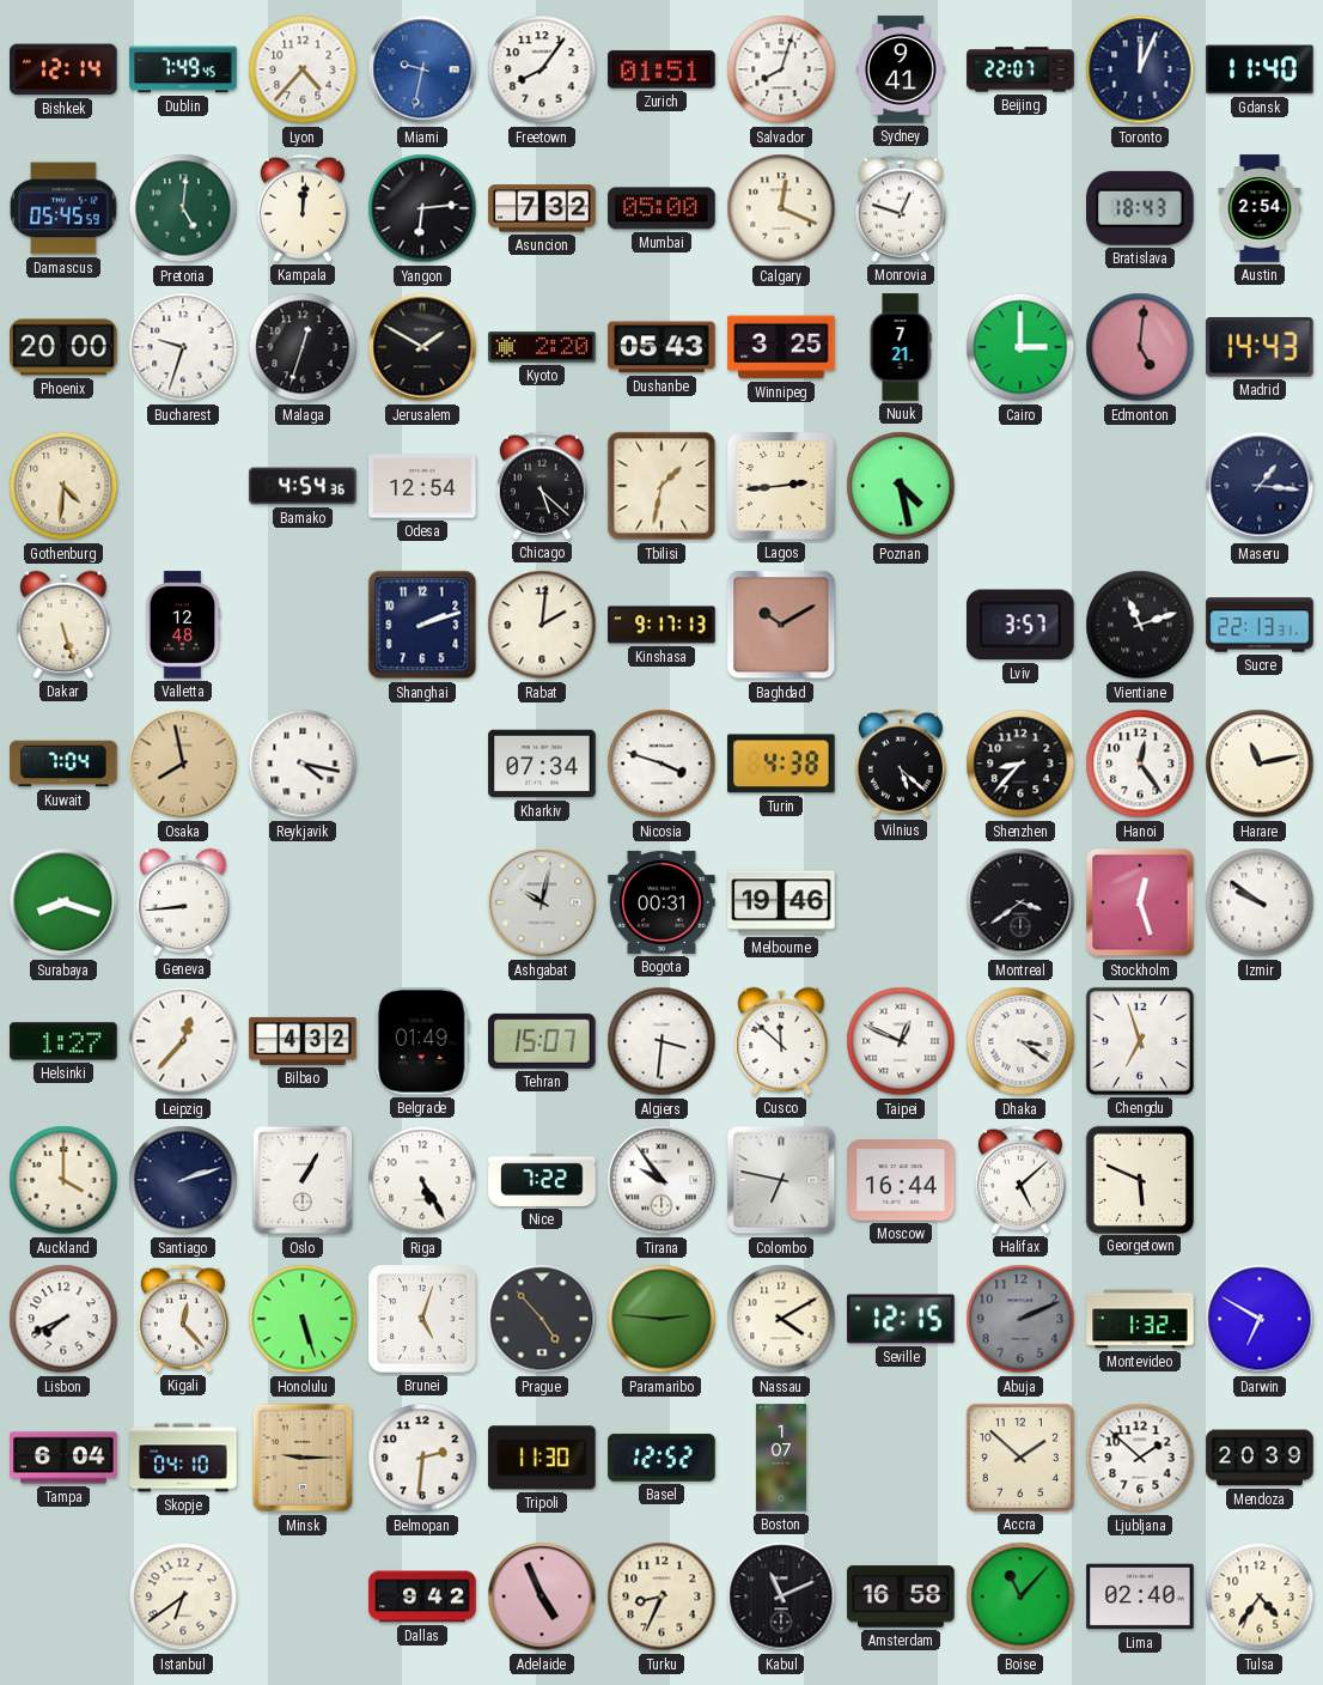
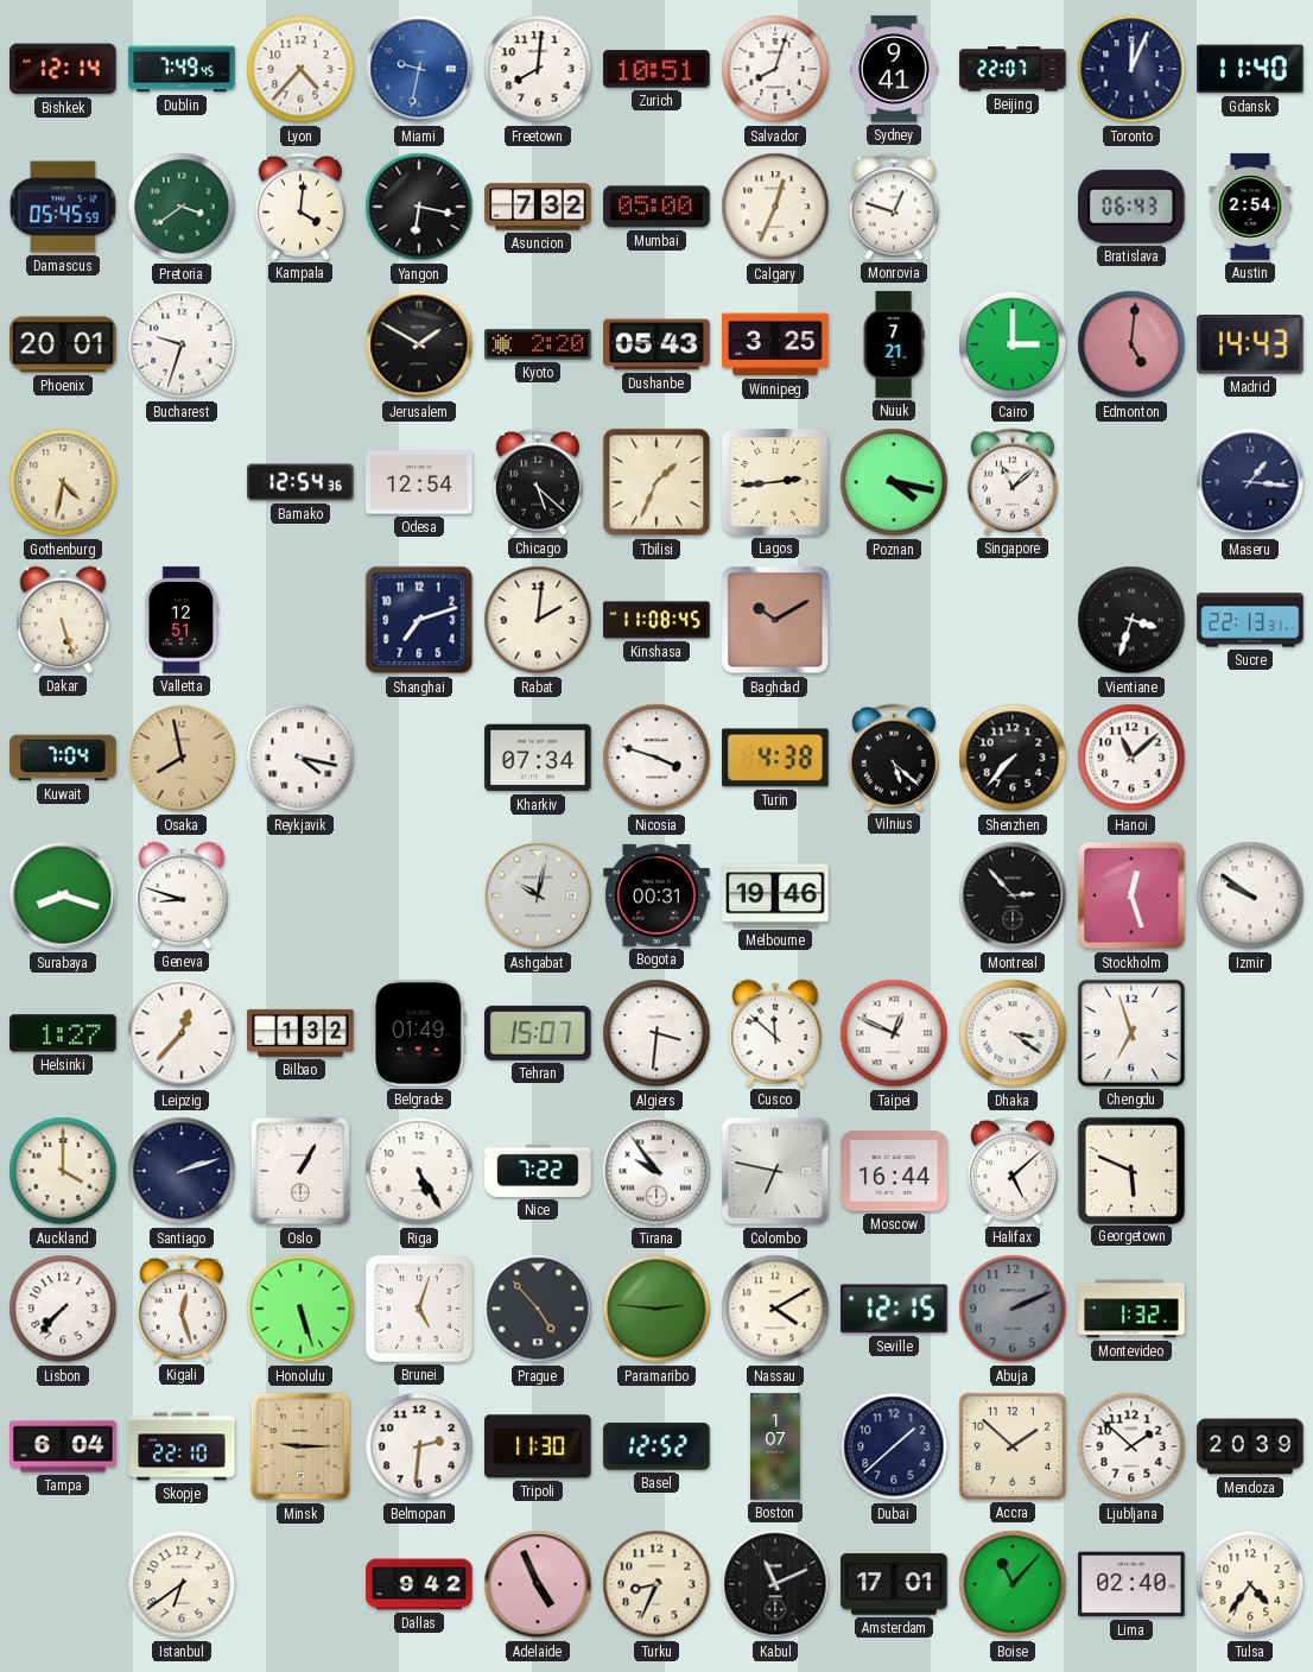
Freetown: 8:06 -> 8:01
Zurich: 01:51 -> 10:51
Pretoria: 5:01 -> 3:39
Kampala: 12:01 -> 4:01
Yangon: 6:14 -> 6:17
Calgary: 12:19 -> 12:34
Bratislava: 18:43 -> 06:43
Phoenix: 20:00 -> 20:01
Malaga: 12:33 -> none
Gothenburg: 4:31 -> 4:32
Bamako: 4:54 -> 12:54
Tbilisi: 1:32 -> 1:34
Poznan: 4:28 -> 4:17
Singapore: none -> 11:08
Valletta: 12:48 -> 12:51
Shanghai: 2:12 -> 7:12
Kinshasa: 9:17 -> 11:08
Lviv: 3:57 -> none
Vientiane: 11:12 -> 3:33
Shenzhen: 8:37 -> 7:37
Hanoi: 12:24 -> 11:08
Harare: 11:13 -> none
Geneva: 8:44 -> 8:48
Montreal: 3:39 -> 2:53
Bilbao: 4:32 -> 1:32
Lisbon: 7:41 -> 7:37
Kigali: 12:23 -> 12:27
Darwin: 6:50 -> none
Skopje: 04:10 -> 22:10
Dubai: none -> 1:38
Amsterdam: 16:58 -> 17:01
